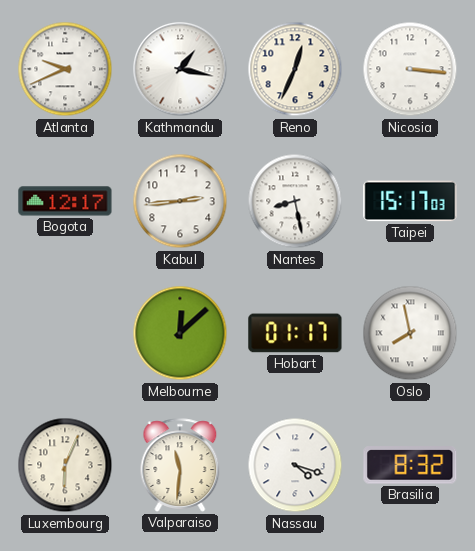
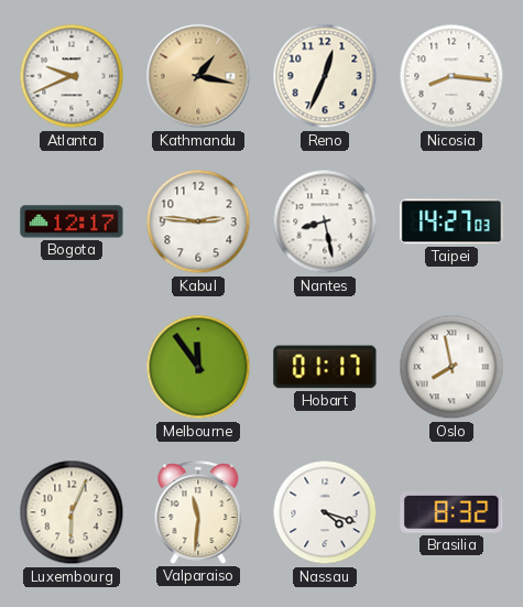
Kathmandu dial: white -> champagne
Nicosia: 3:16 -> 8:16
Kabul: 2:44 -> 2:46
Taipei: 15:17 -> 14:27
Melbourne: 12:08 -> 11:54
